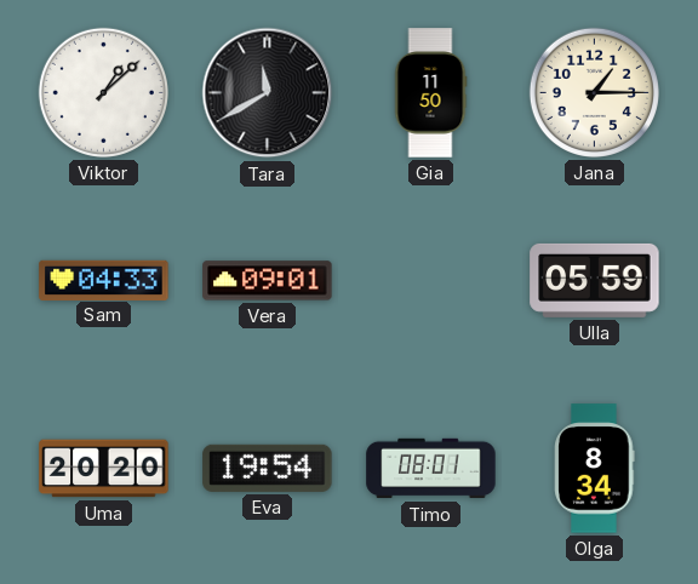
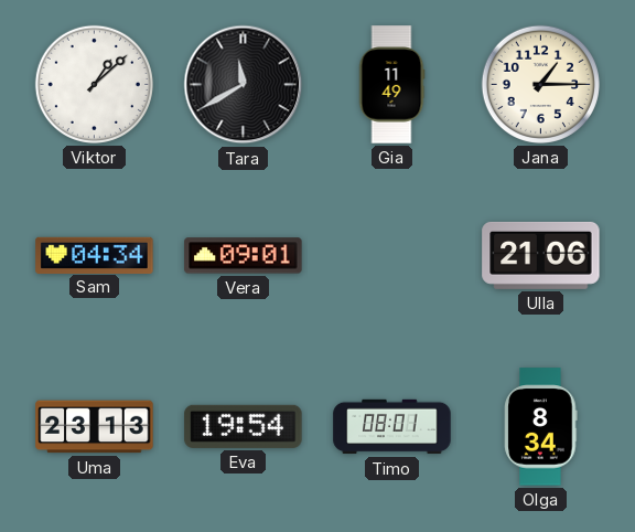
Gia: 11:50 -> 11:49
Sam: 04:33 -> 04:34
Ulla: 05:59 -> 21:06
Uma: 20:20 -> 23:13
